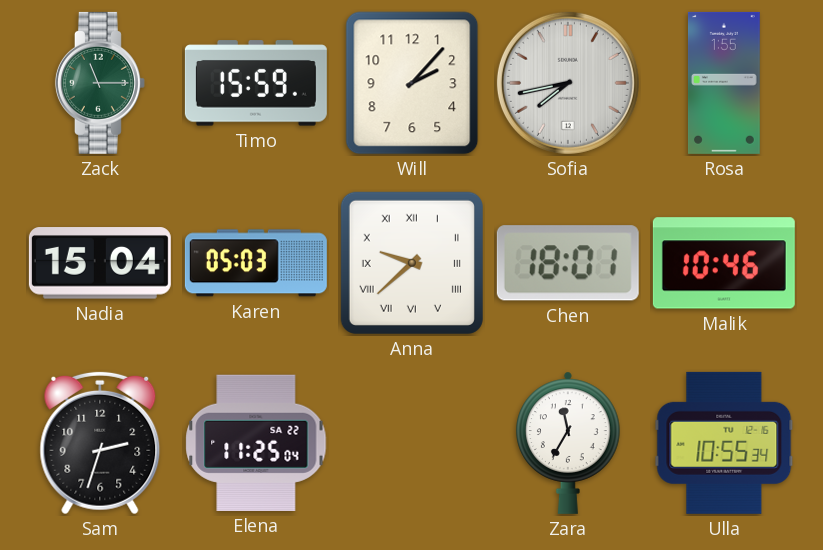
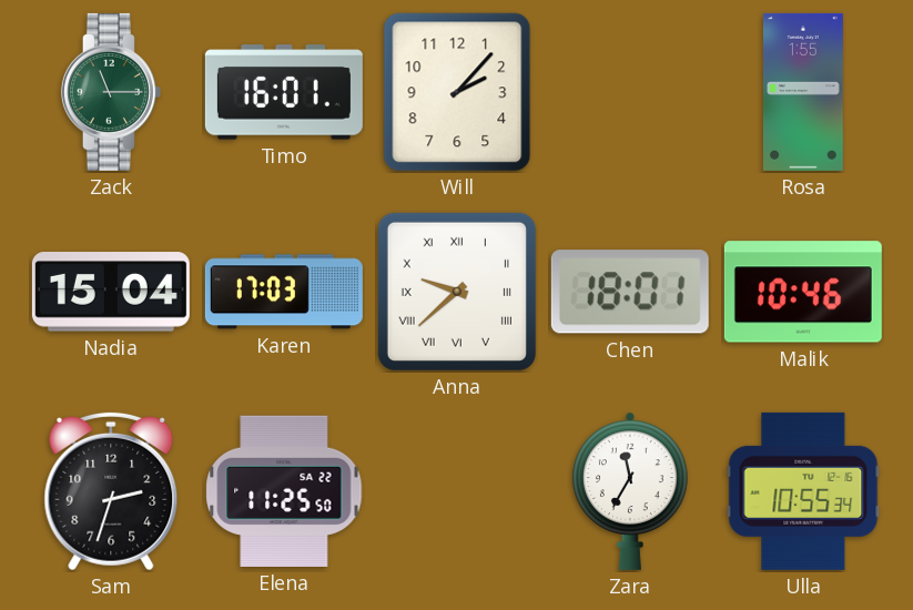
Timo: 15:59 -> 16:01
Sofia: 7:43 -> none
Karen: 05:03 -> 17:03
Elena: 11:25:04 -> 11:25:50
